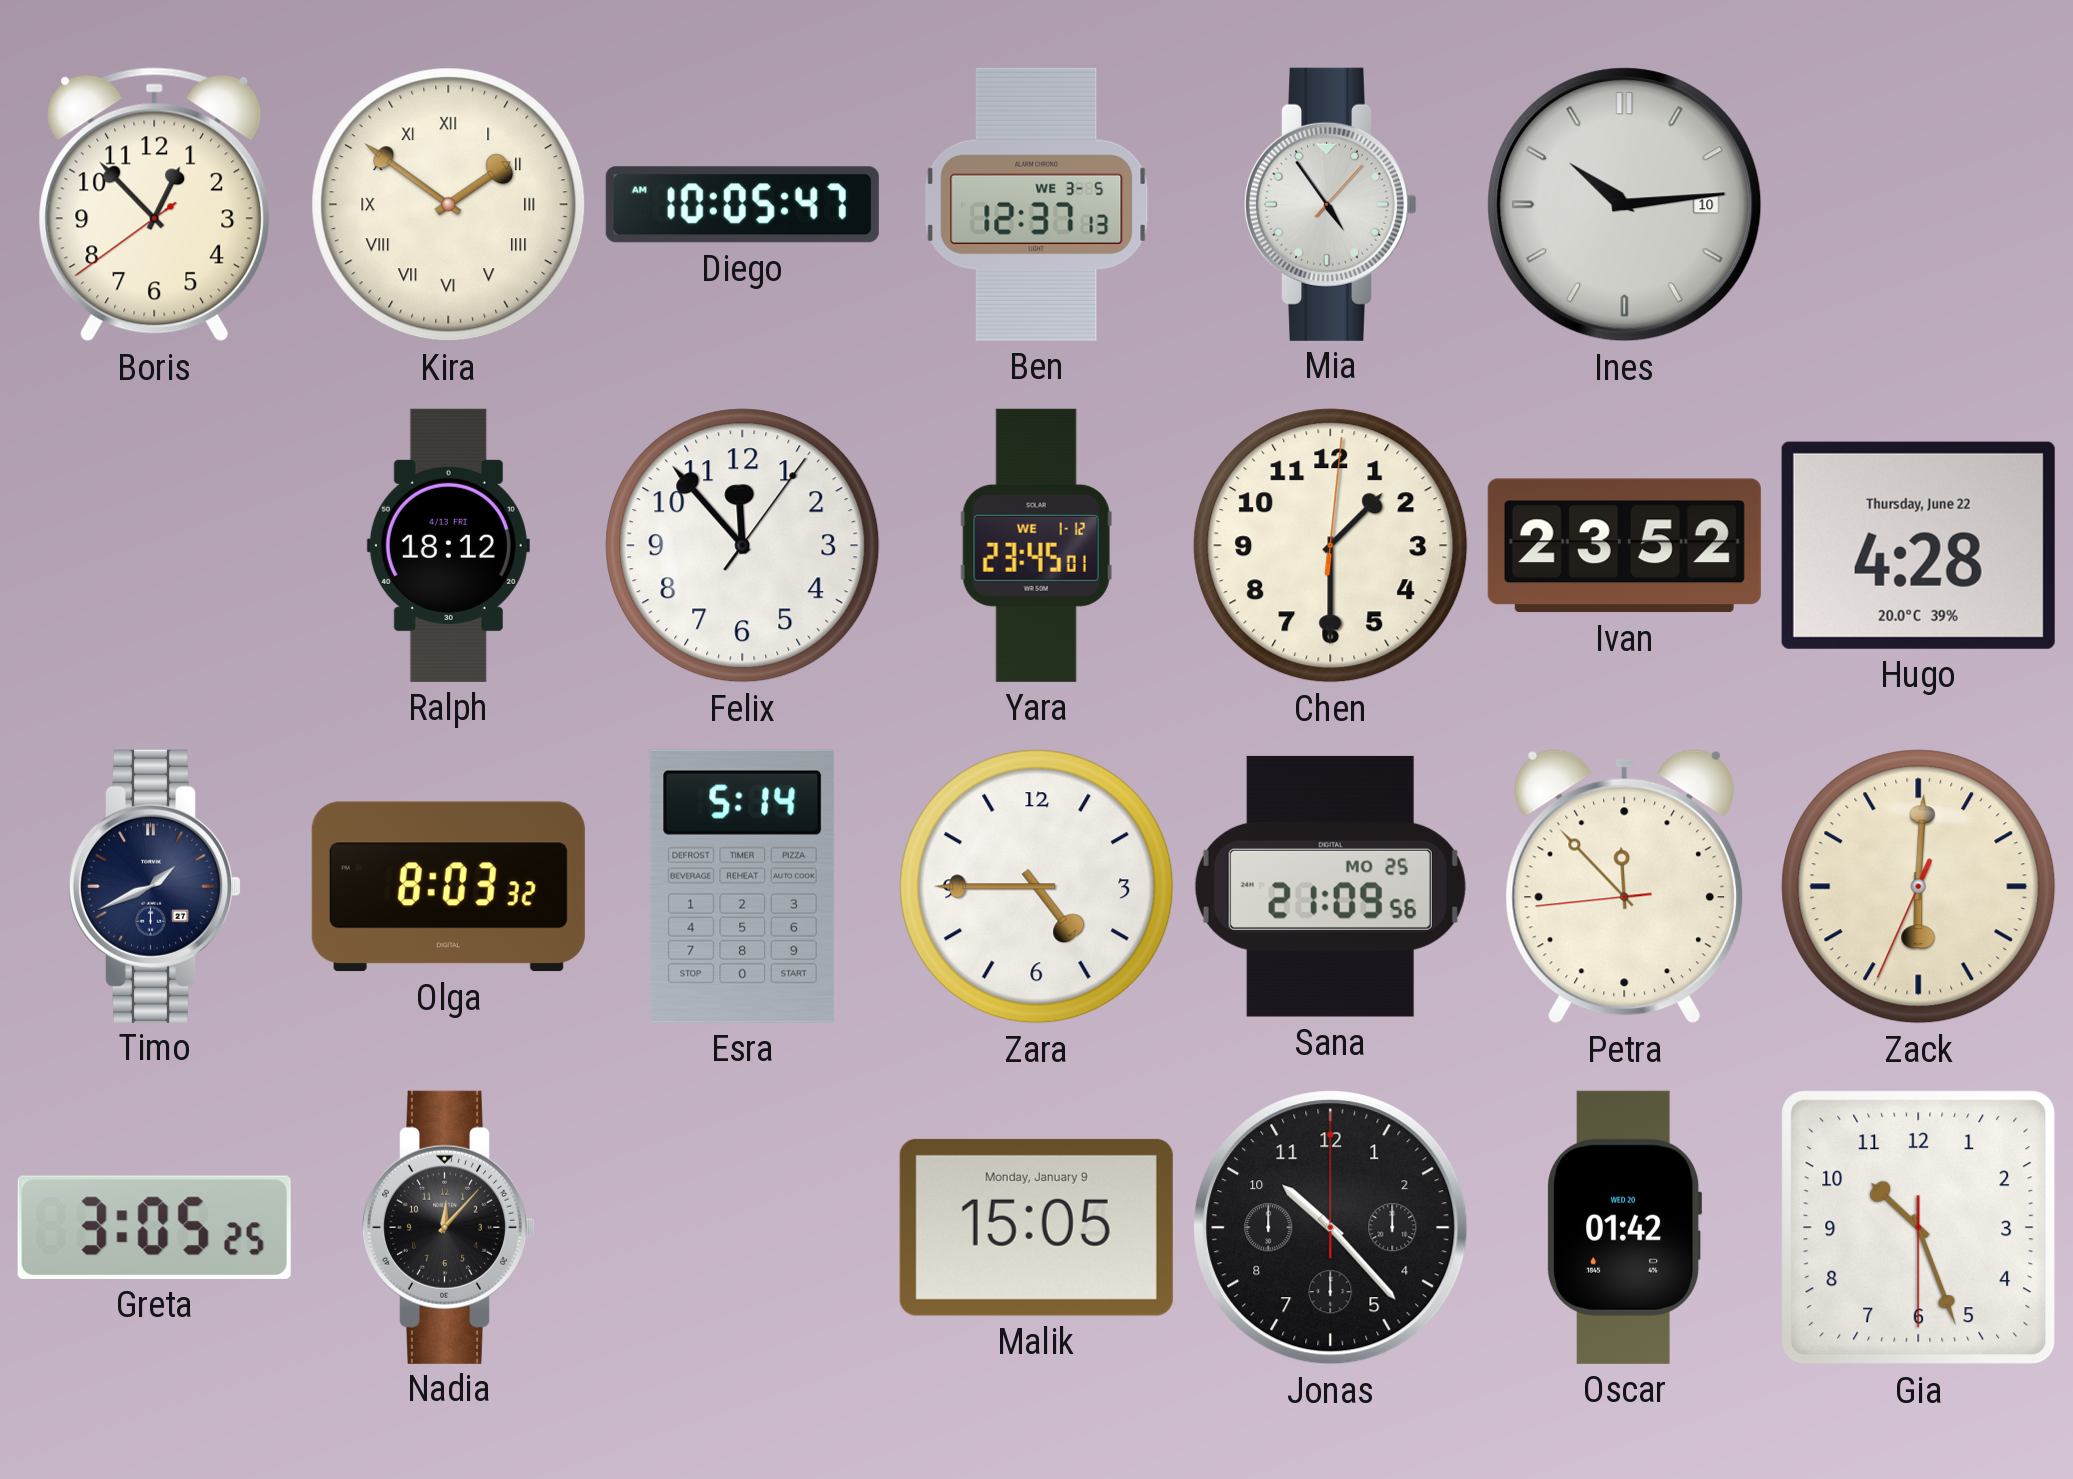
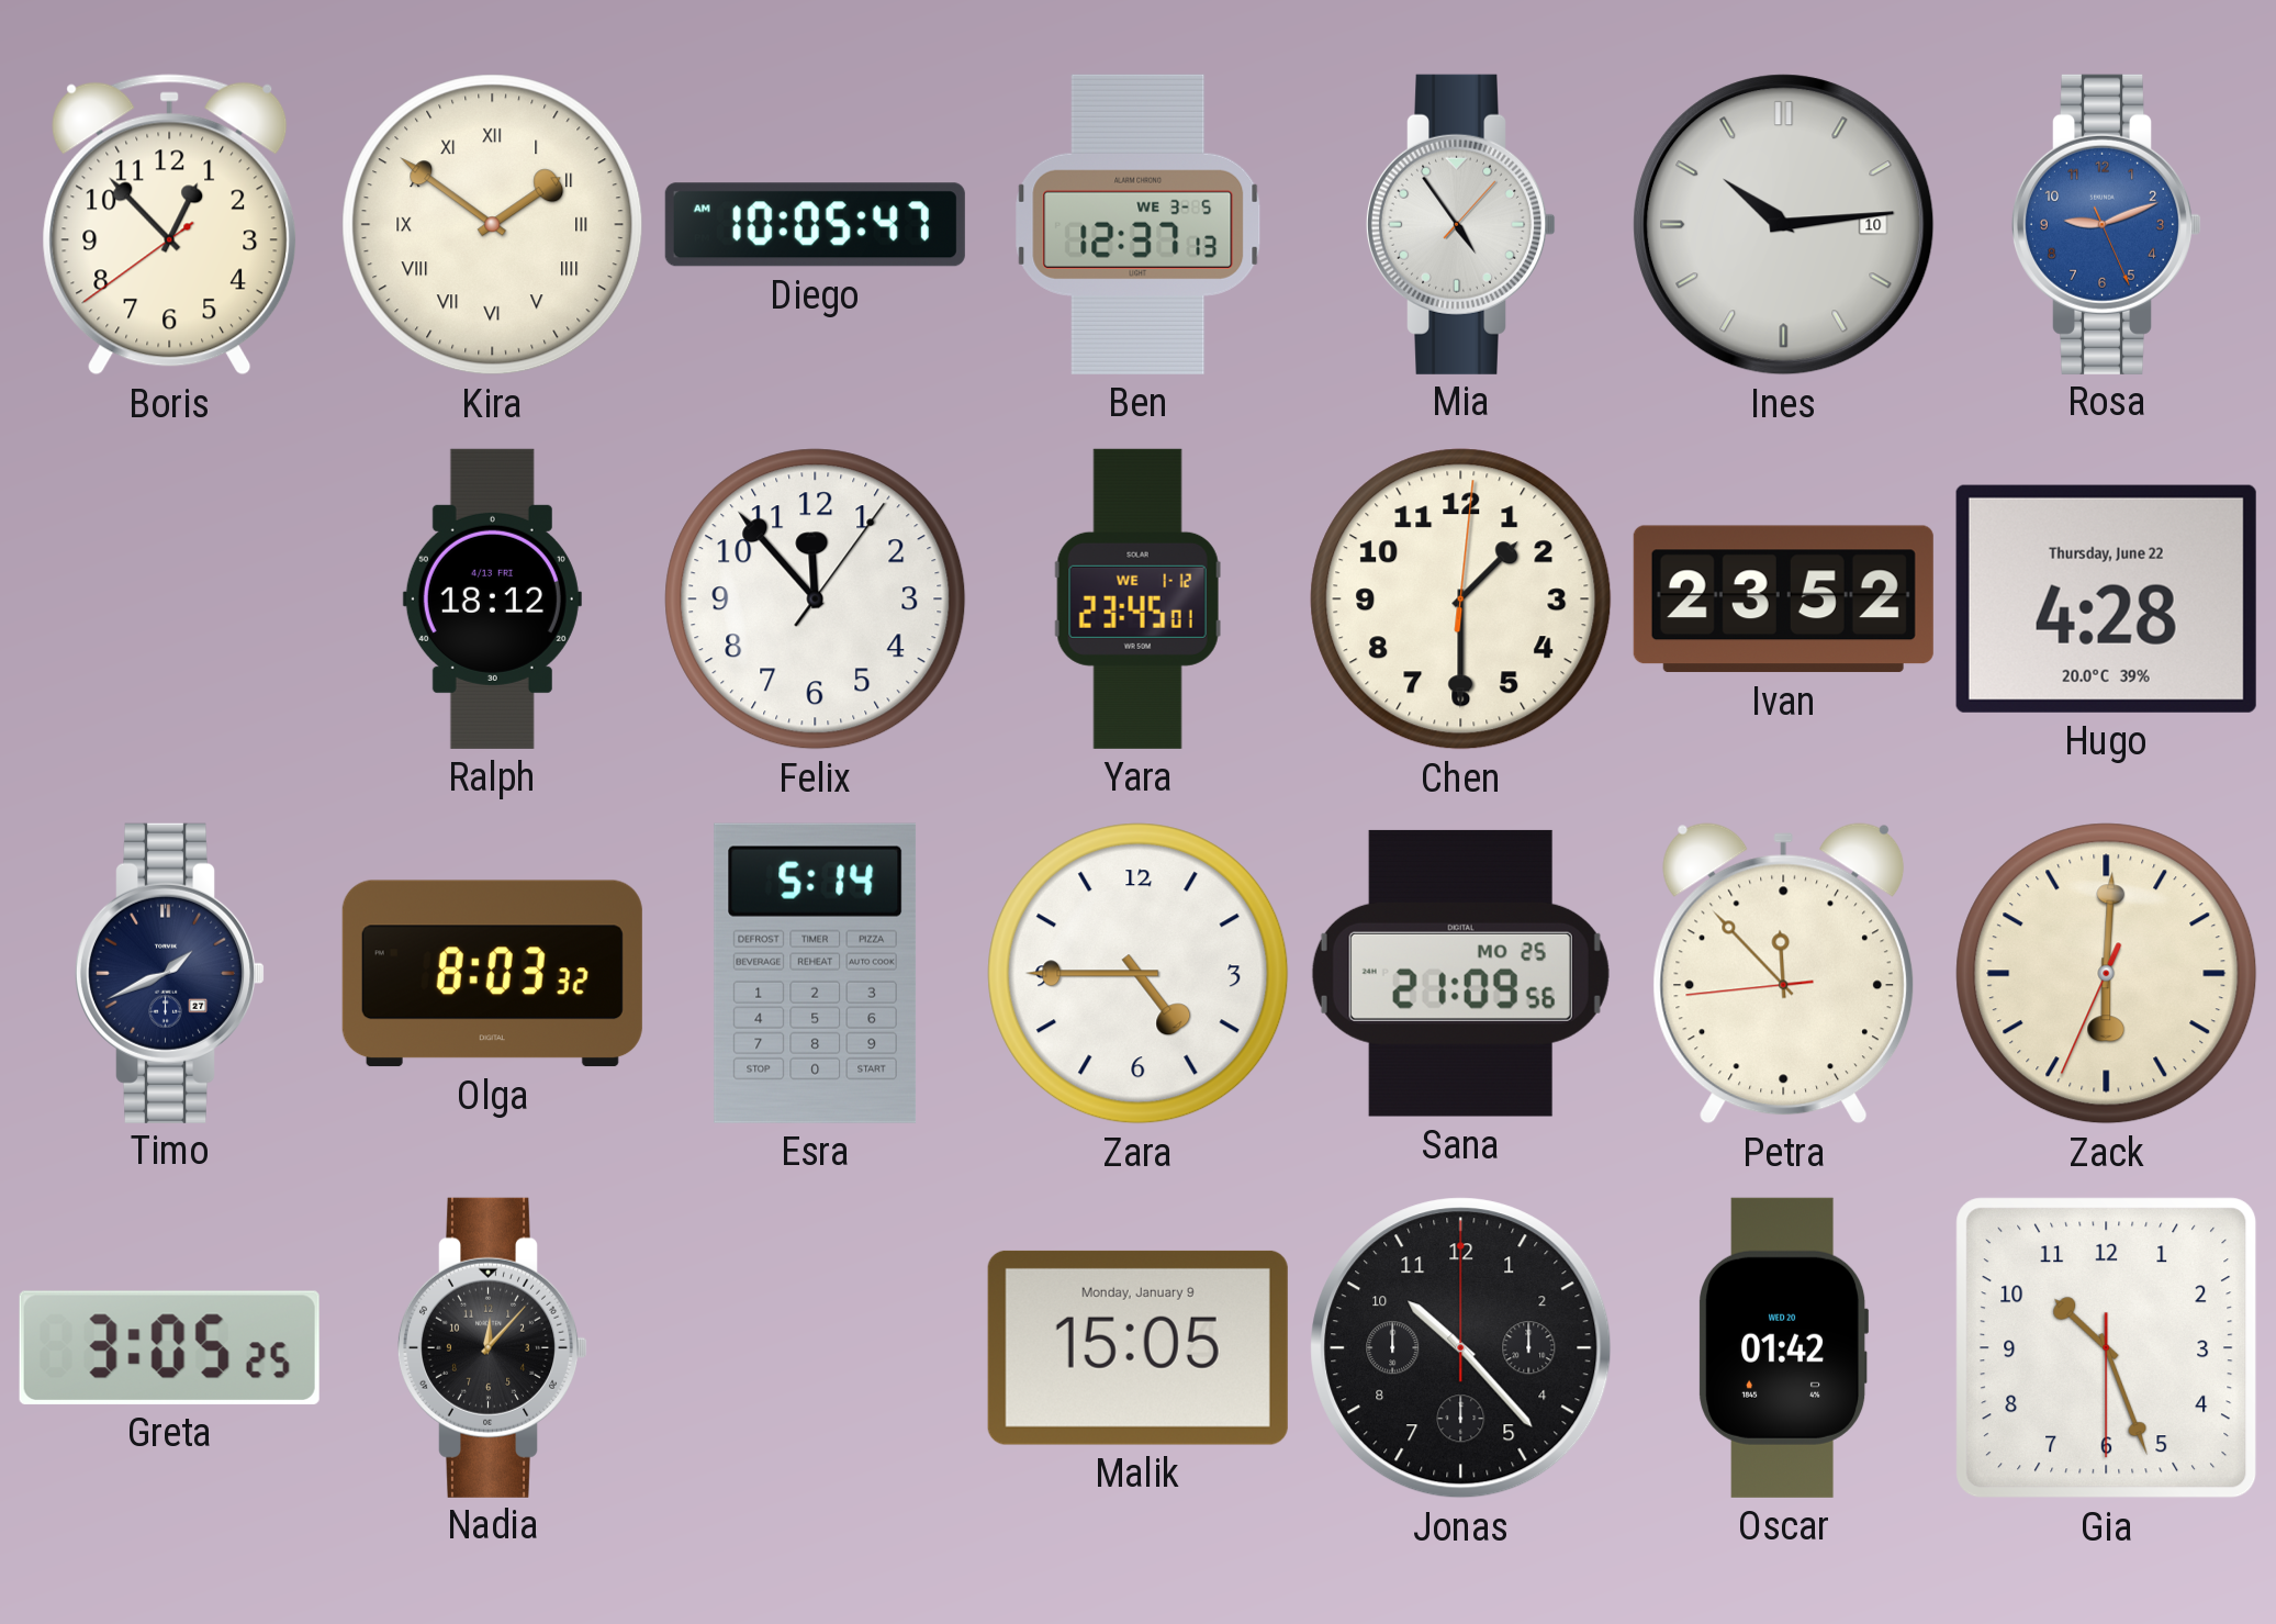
Rosa: none -> 9:11
